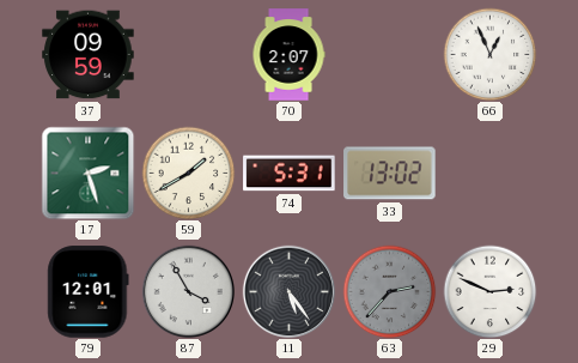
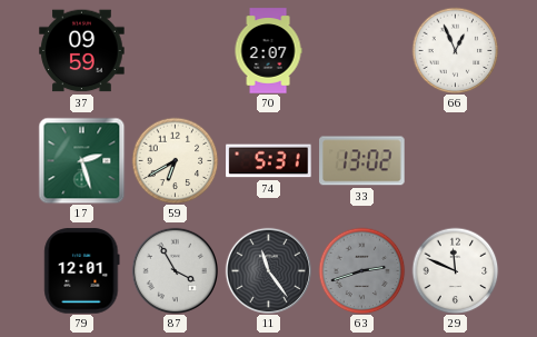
59: 1:40 -> 6:40
11: 5:24 -> 11:24
63: 2:37 -> 2:42
29: 2:49 -> 11:49
